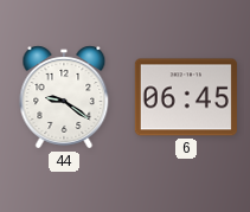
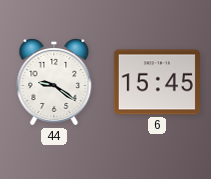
6: 06:45 -> 15:45
